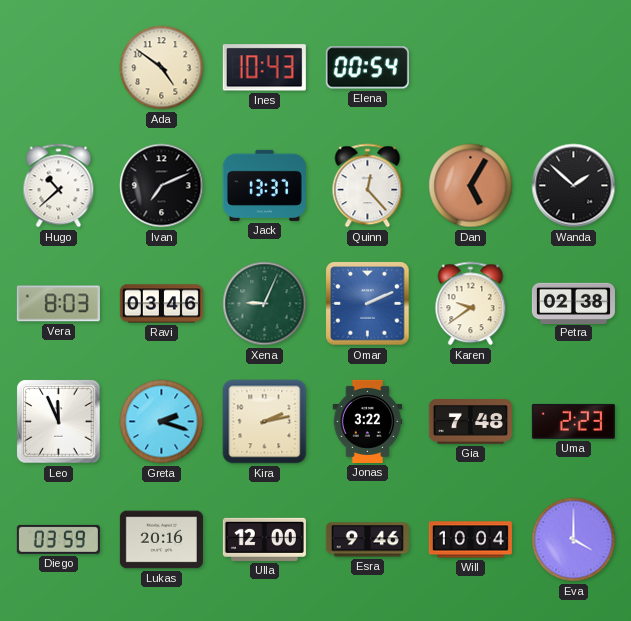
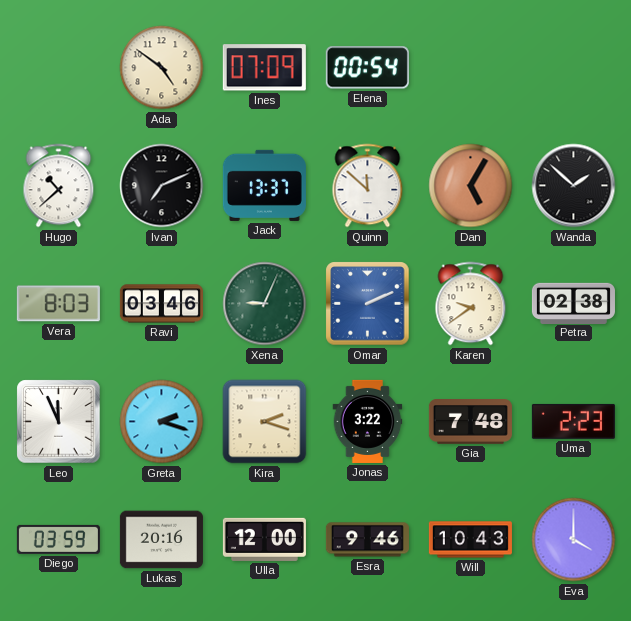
Ines: 10:43 -> 07:09
Quinn: 12:23 -> 11:52
Kira: 2:13 -> 2:18
Will: 10:04 -> 10:43
